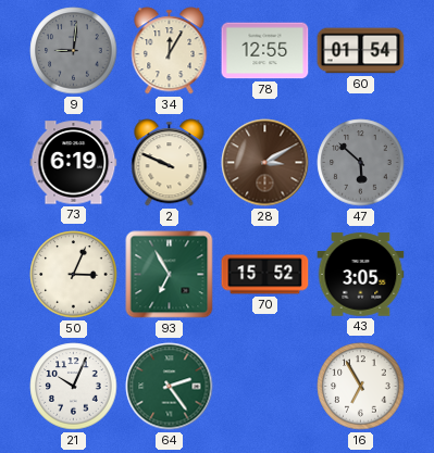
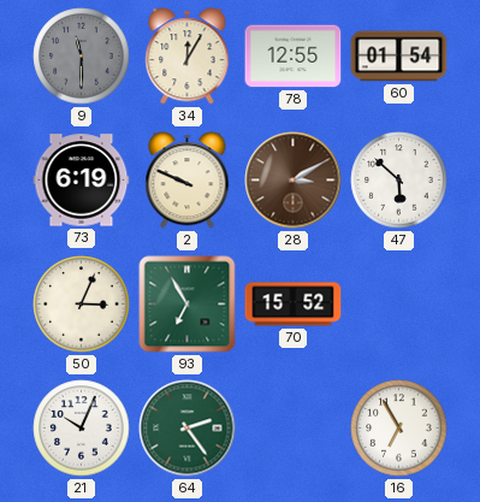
9: 9:01 -> 11:30
47 dial: grey -> white
43: 3:05 -> none
